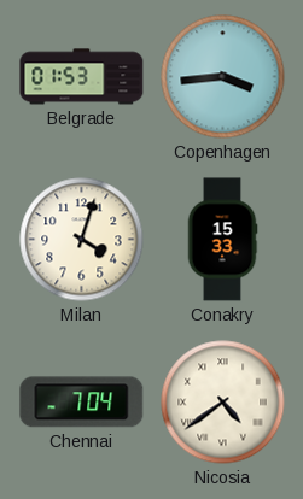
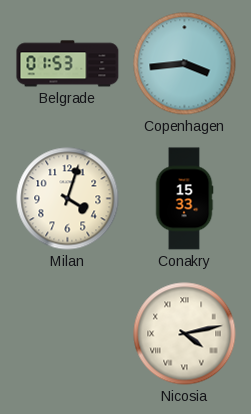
Chennai: 7:04 -> none
Nicosia: 4:39 -> 4:13
